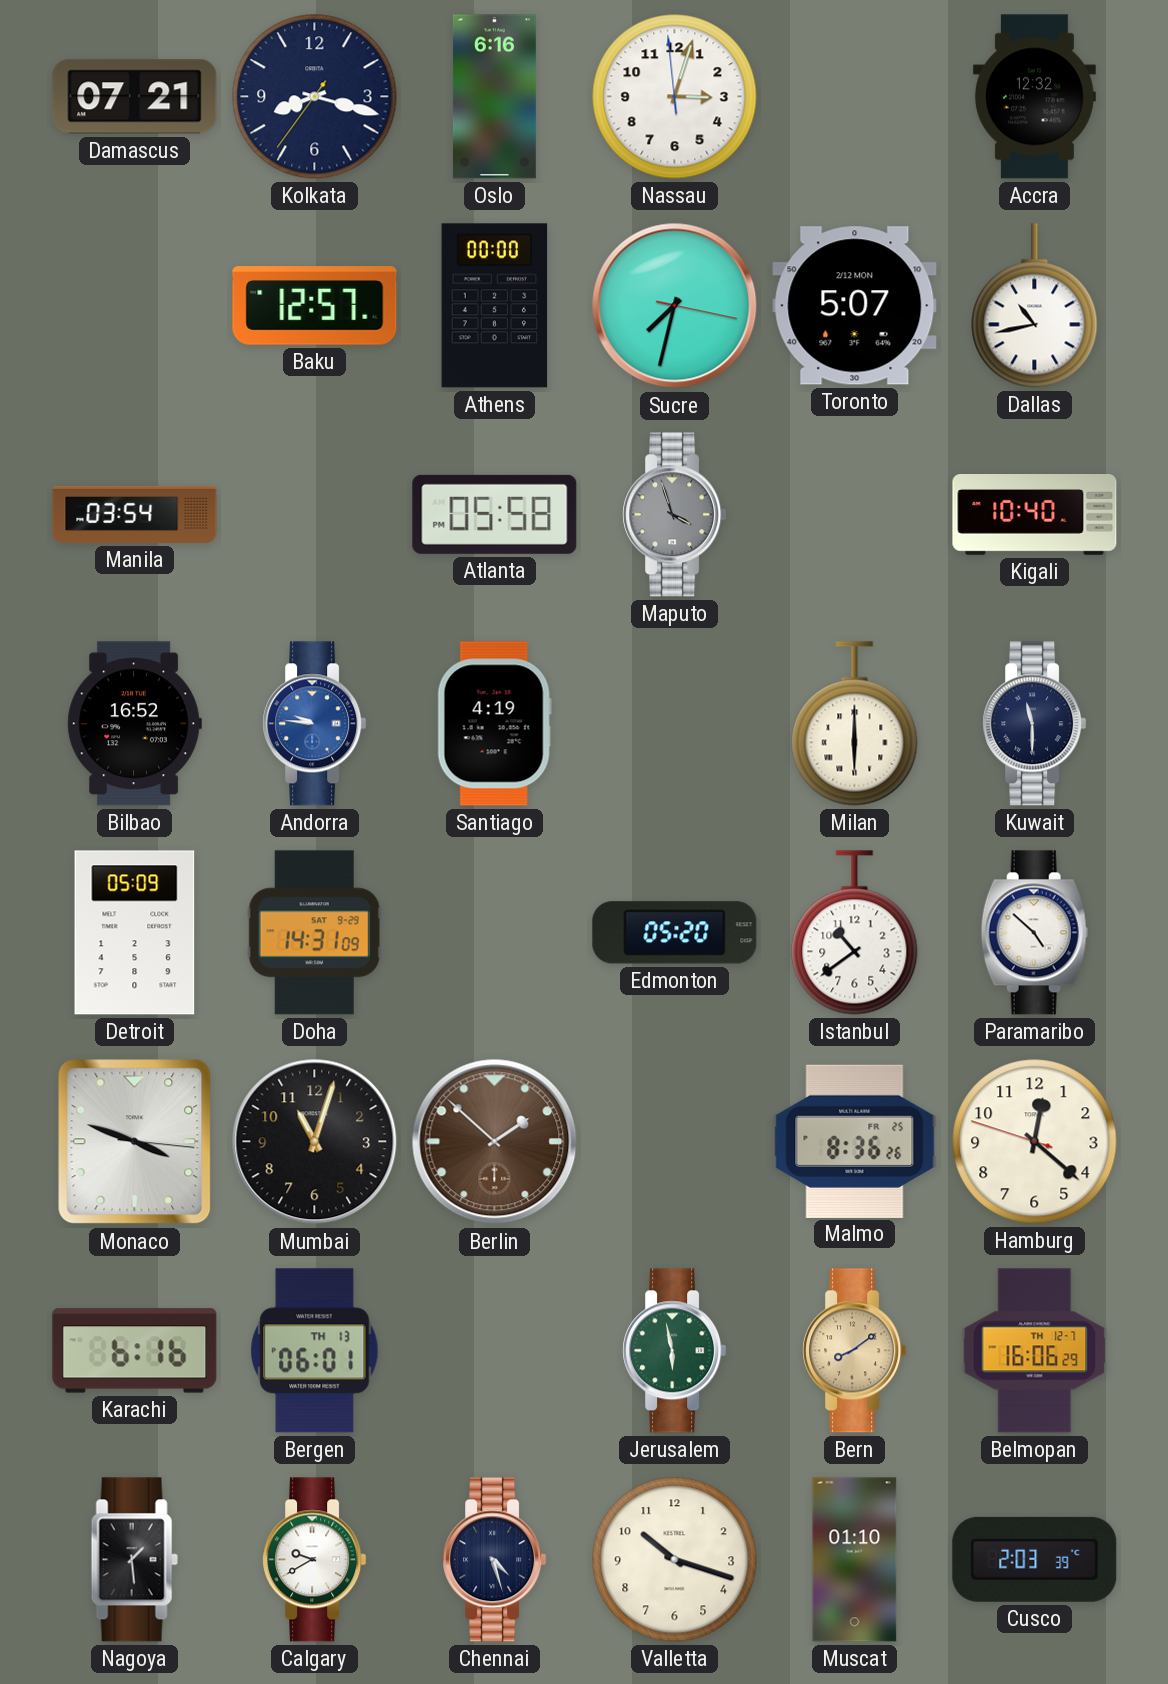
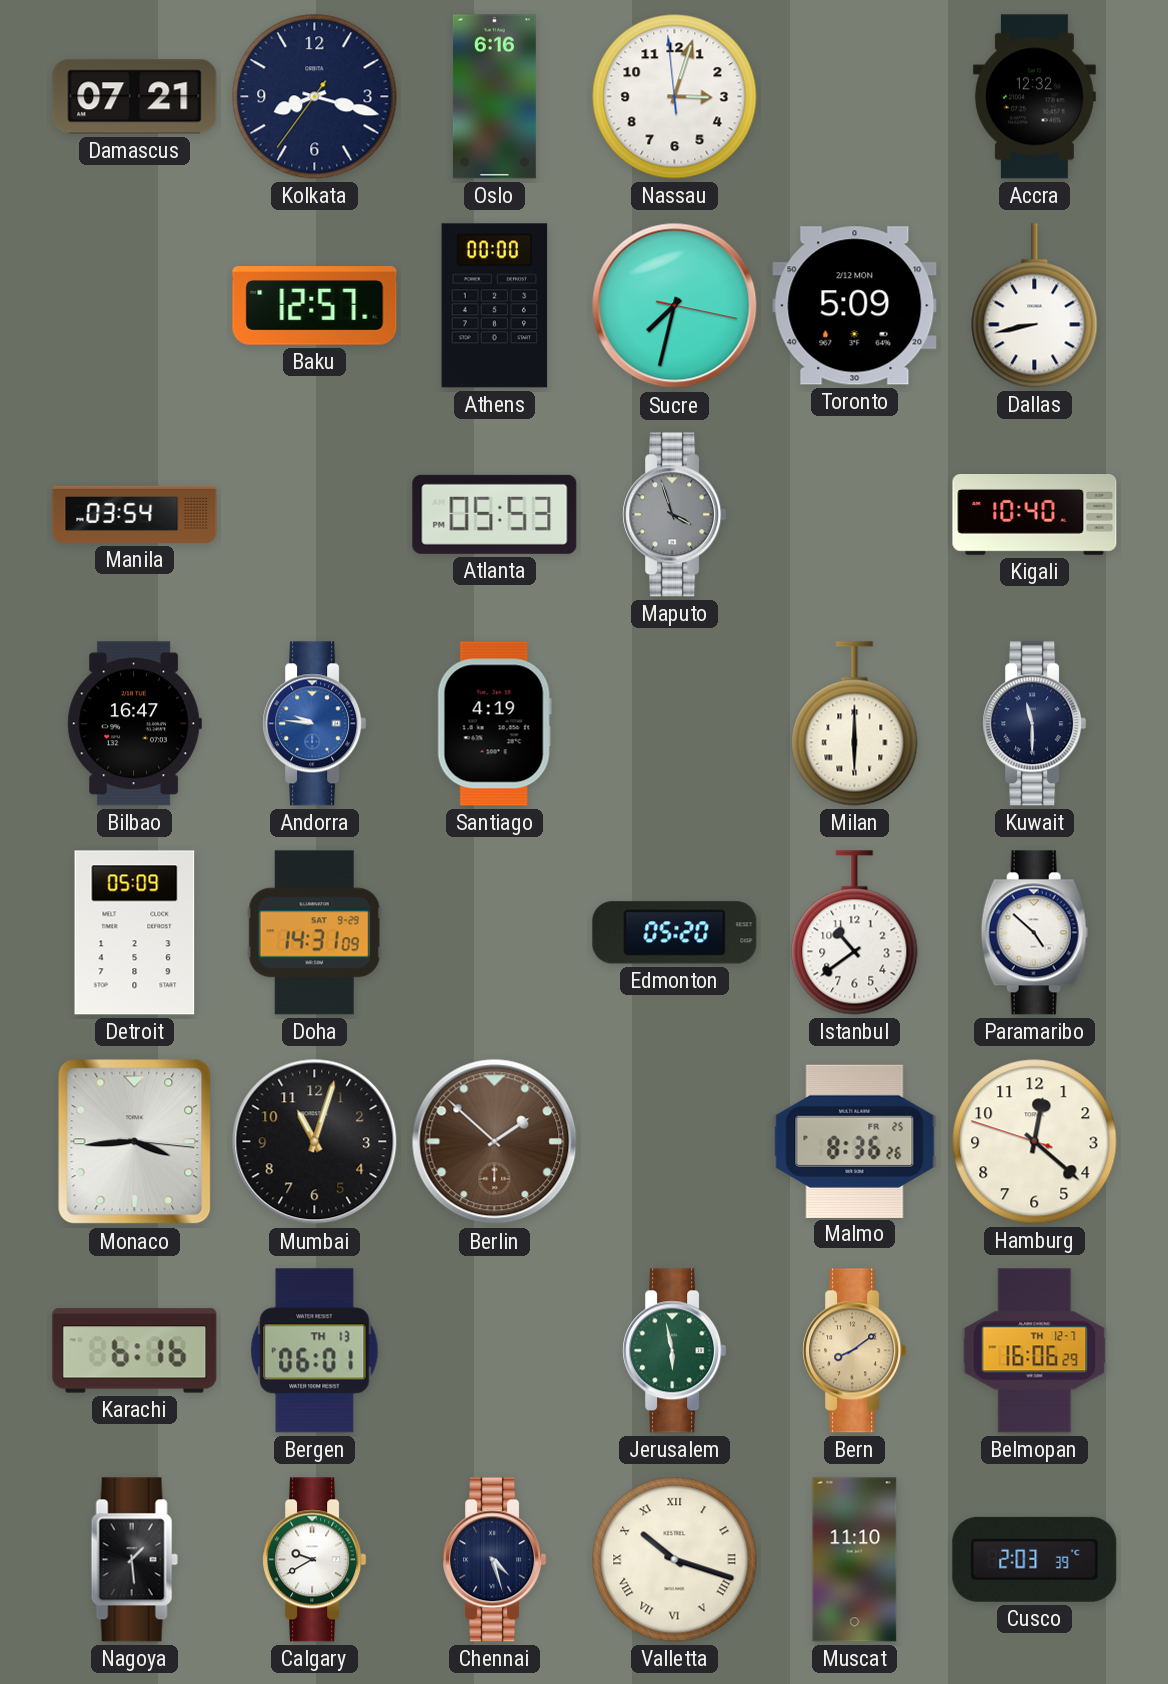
Toronto: 5:07 -> 5:09
Dallas: 10:43 -> 8:43
Atlanta: 05:58 -> 05:53
Bilbao: 16:52 -> 16:47
Monaco: 3:48 -> 3:44
Valletta numerals: Arabic -> Roman
Muscat: 01:10 -> 11:10
